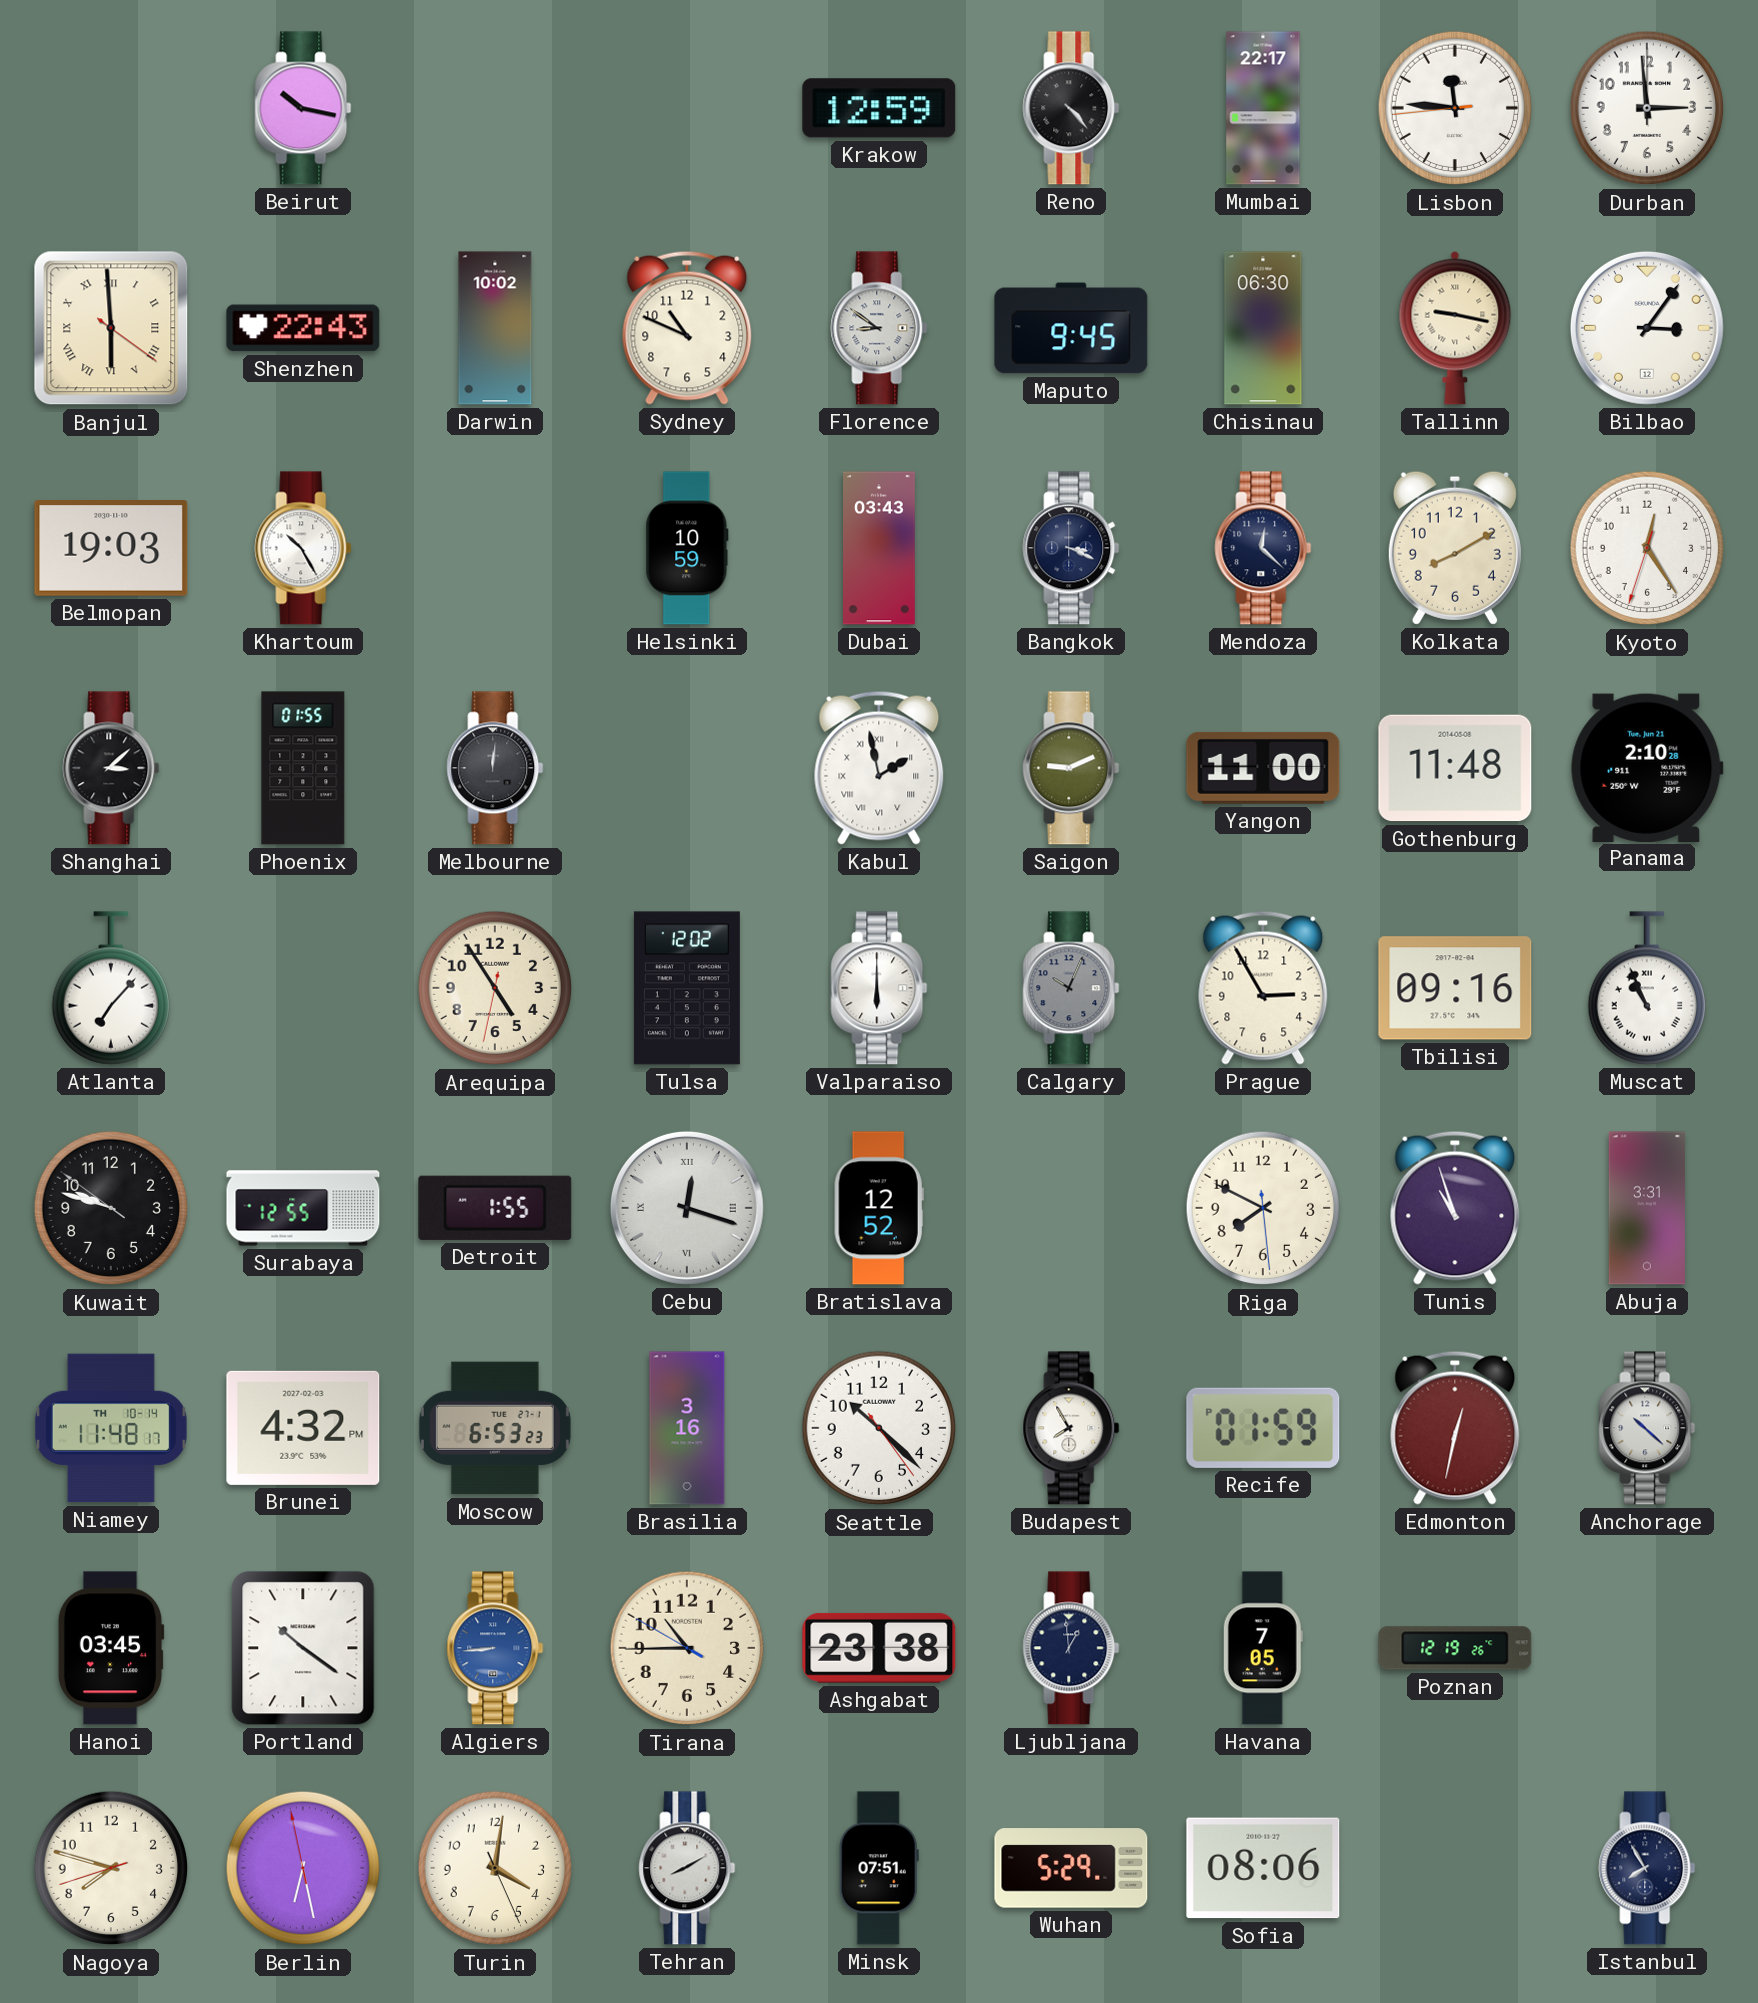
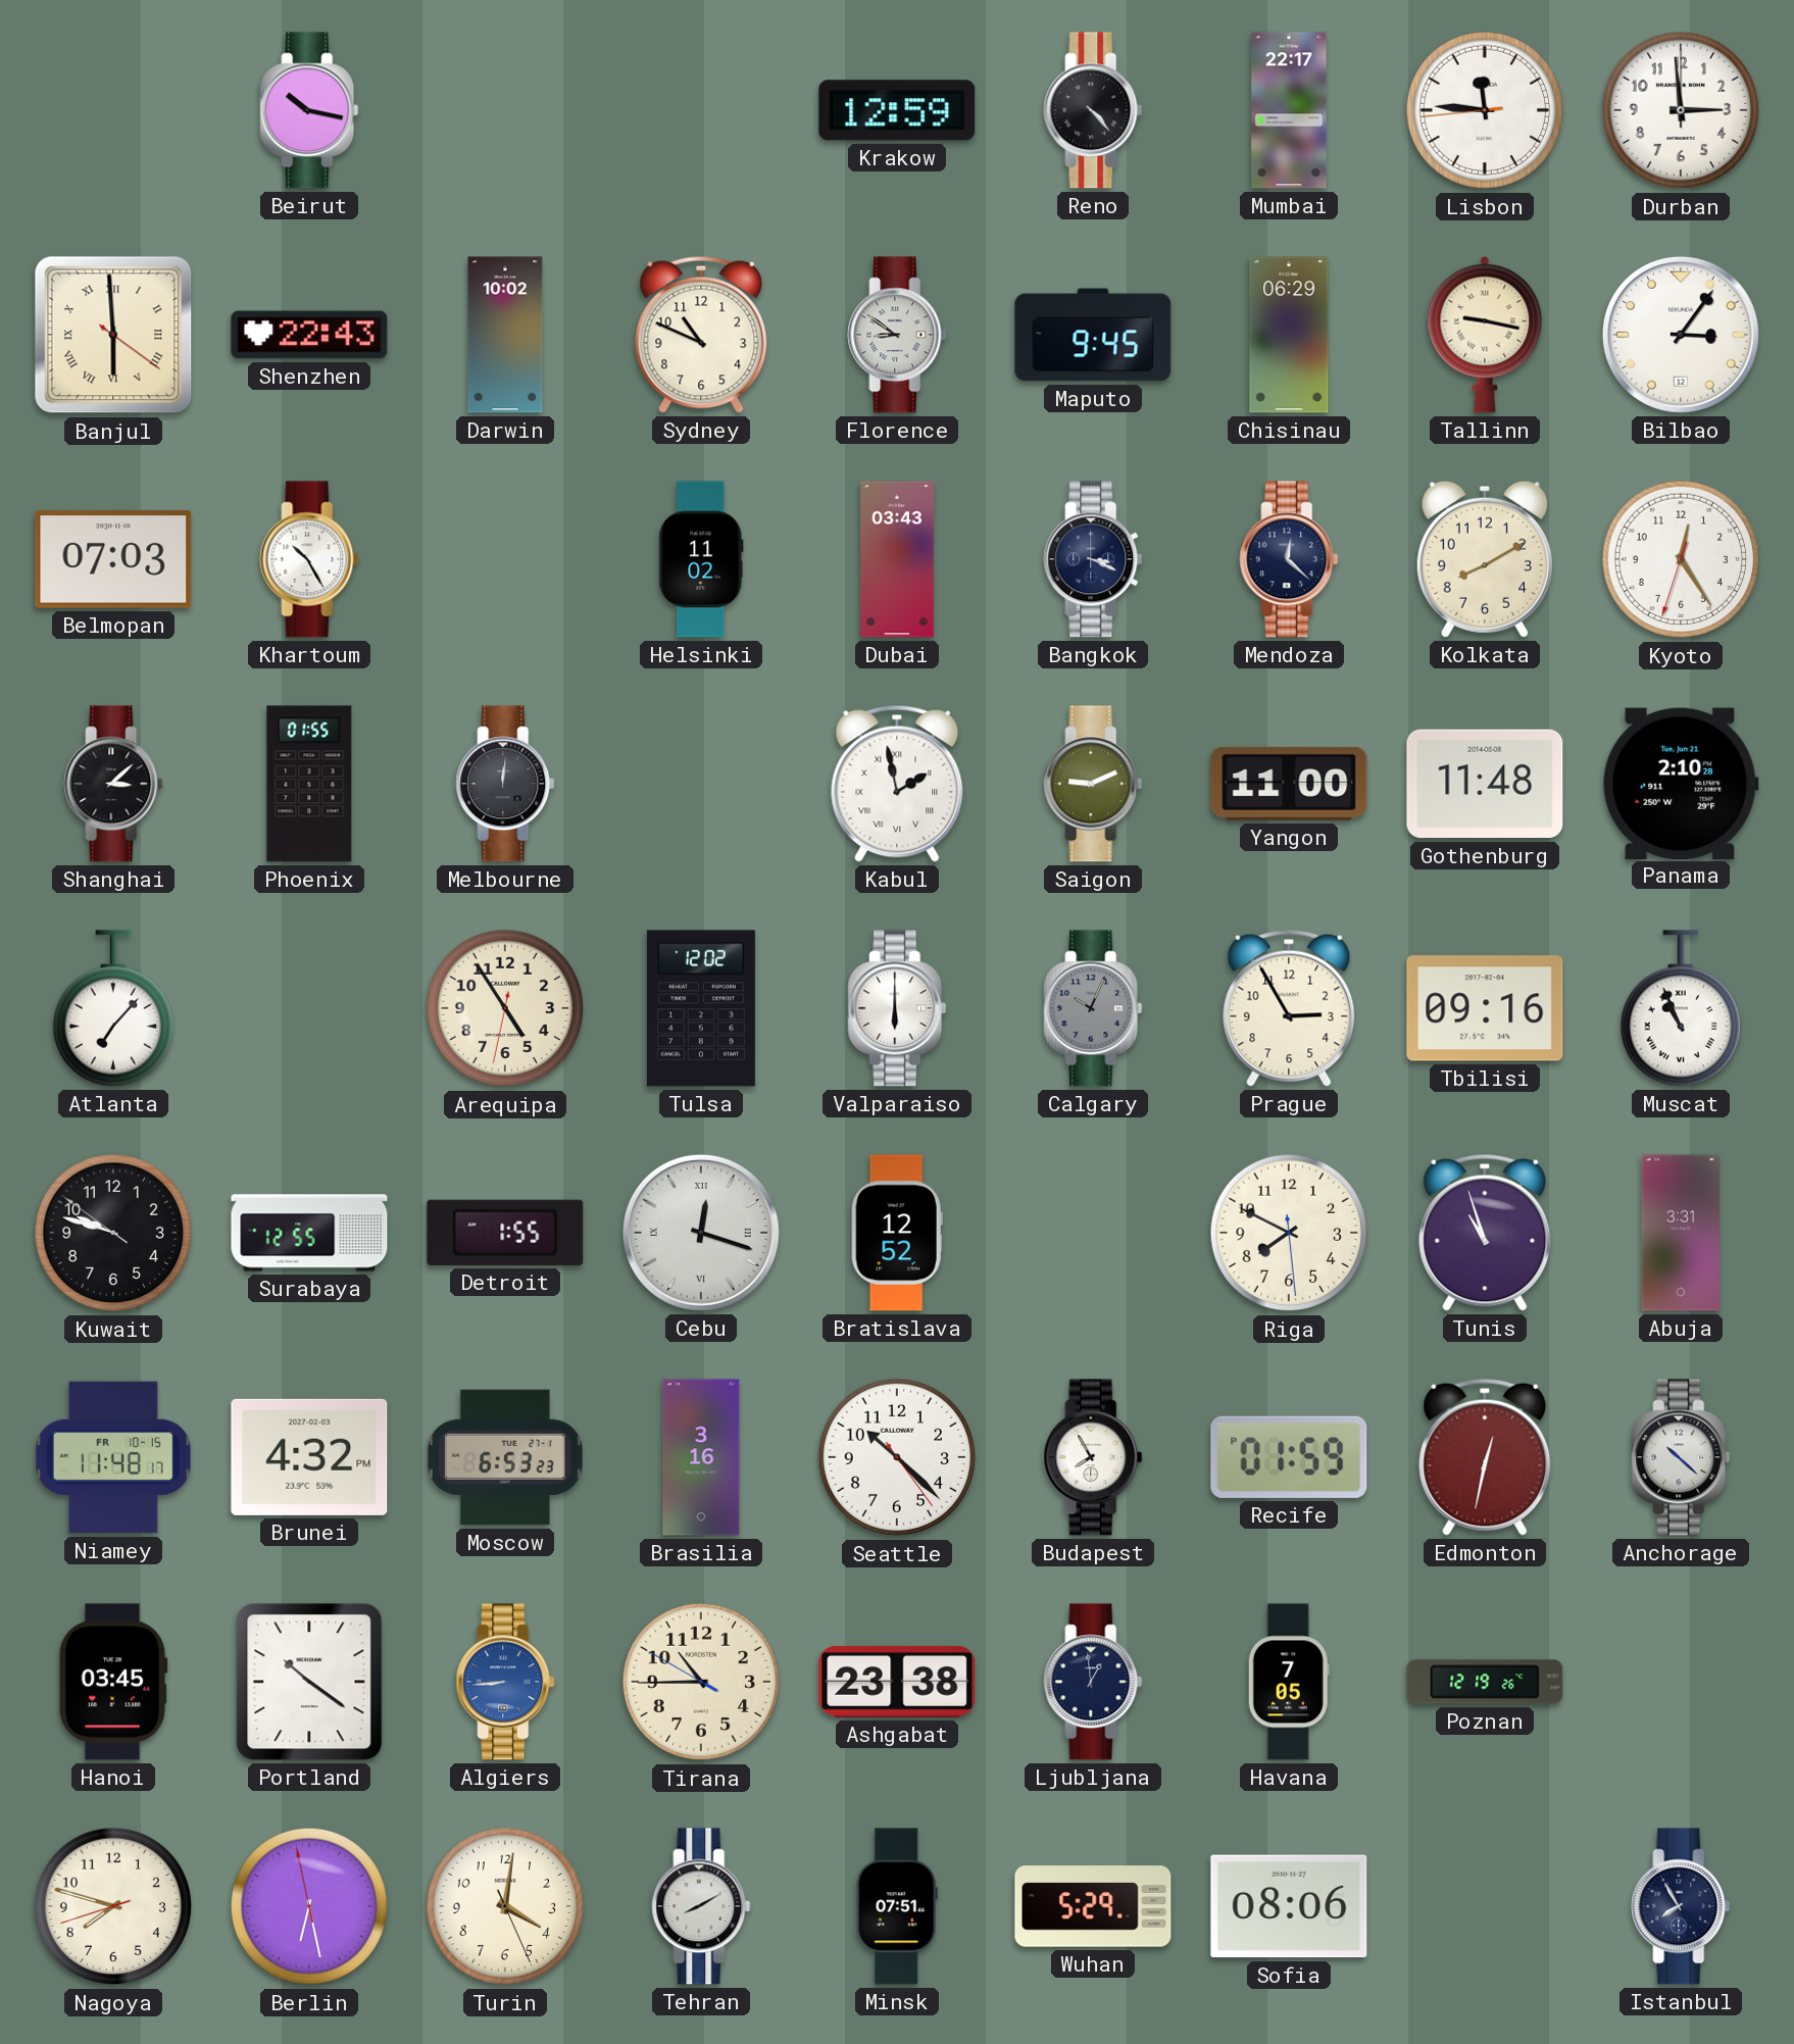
Chisinau: 06:30 -> 06:29
Belmopan: 19:03 -> 07:03
Helsinki: 10:59 -> 11:02
Niamey date: TH 10-14 -> FR 10-15
